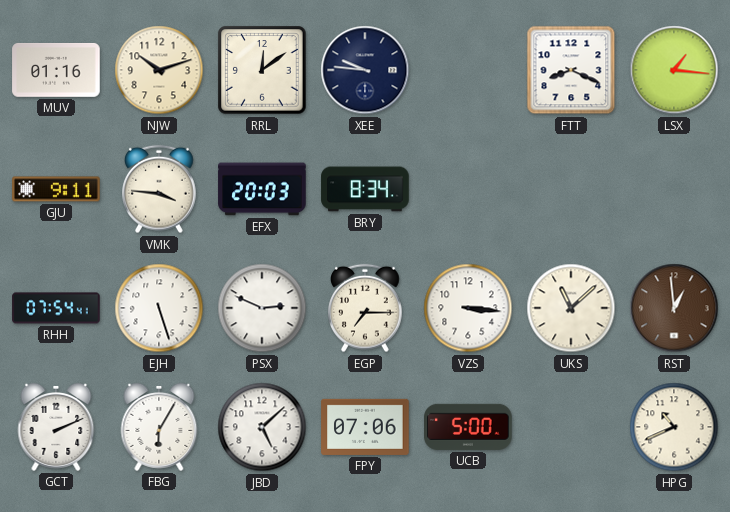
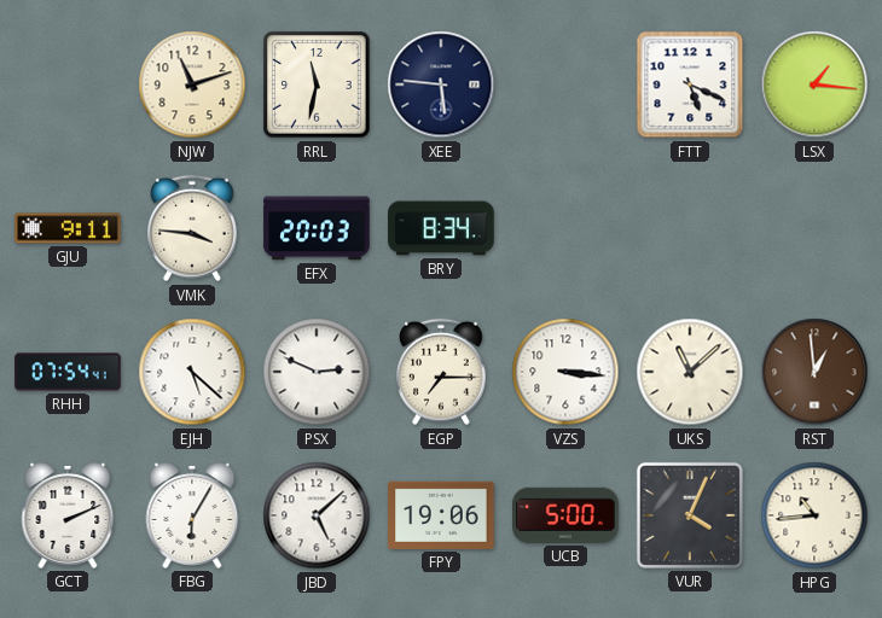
MUV: 01:16 -> none
NJW: 10:12 -> 11:12
RRL: 12:09 -> 11:32
XEE: 9:46 -> 5:46
FTT: 8:19 -> 5:19
EJH: 5:27 -> 5:22
FPY: 07:06 -> 19:06
VUR: none -> 4:04
HPG: 10:41 -> 10:44
